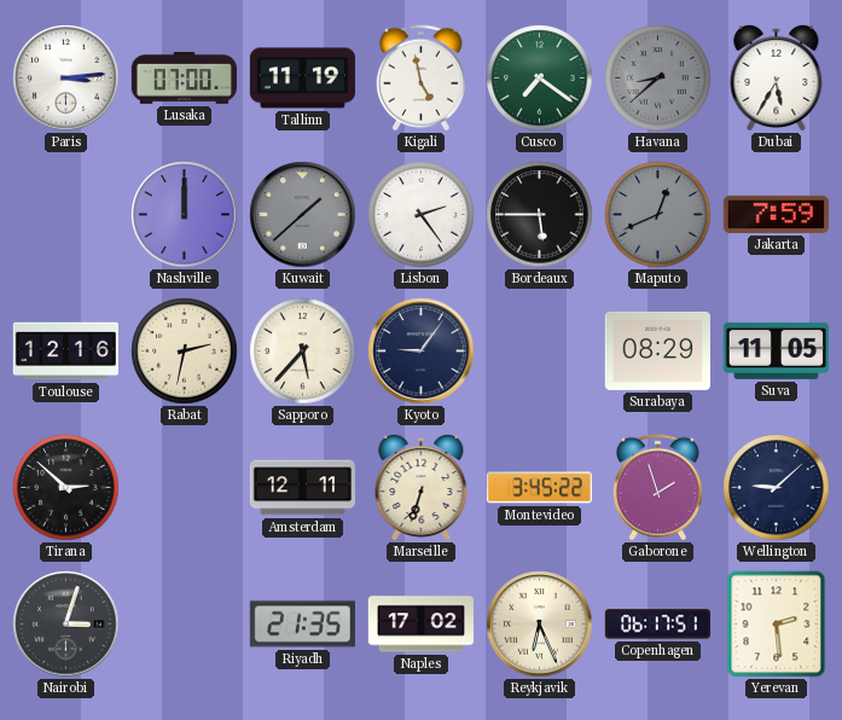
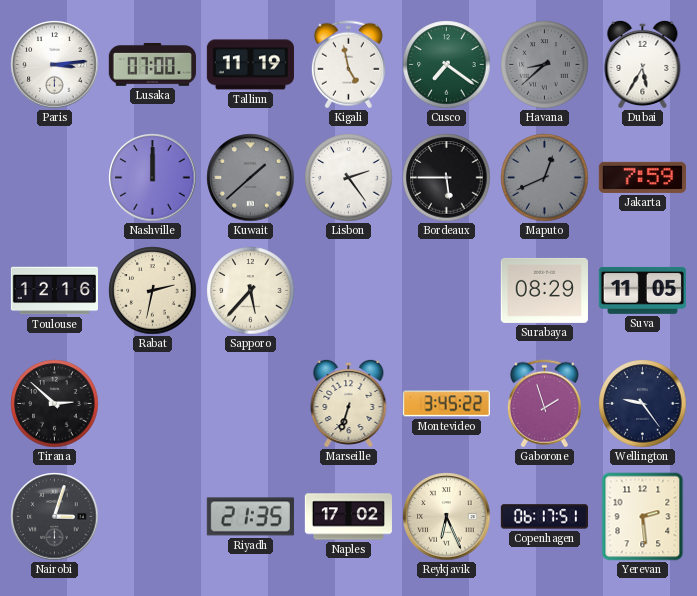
Kyoto: 9:06 -> none
Amsterdam: 12:11 -> none
Wellington: 9:08 -> 9:24
